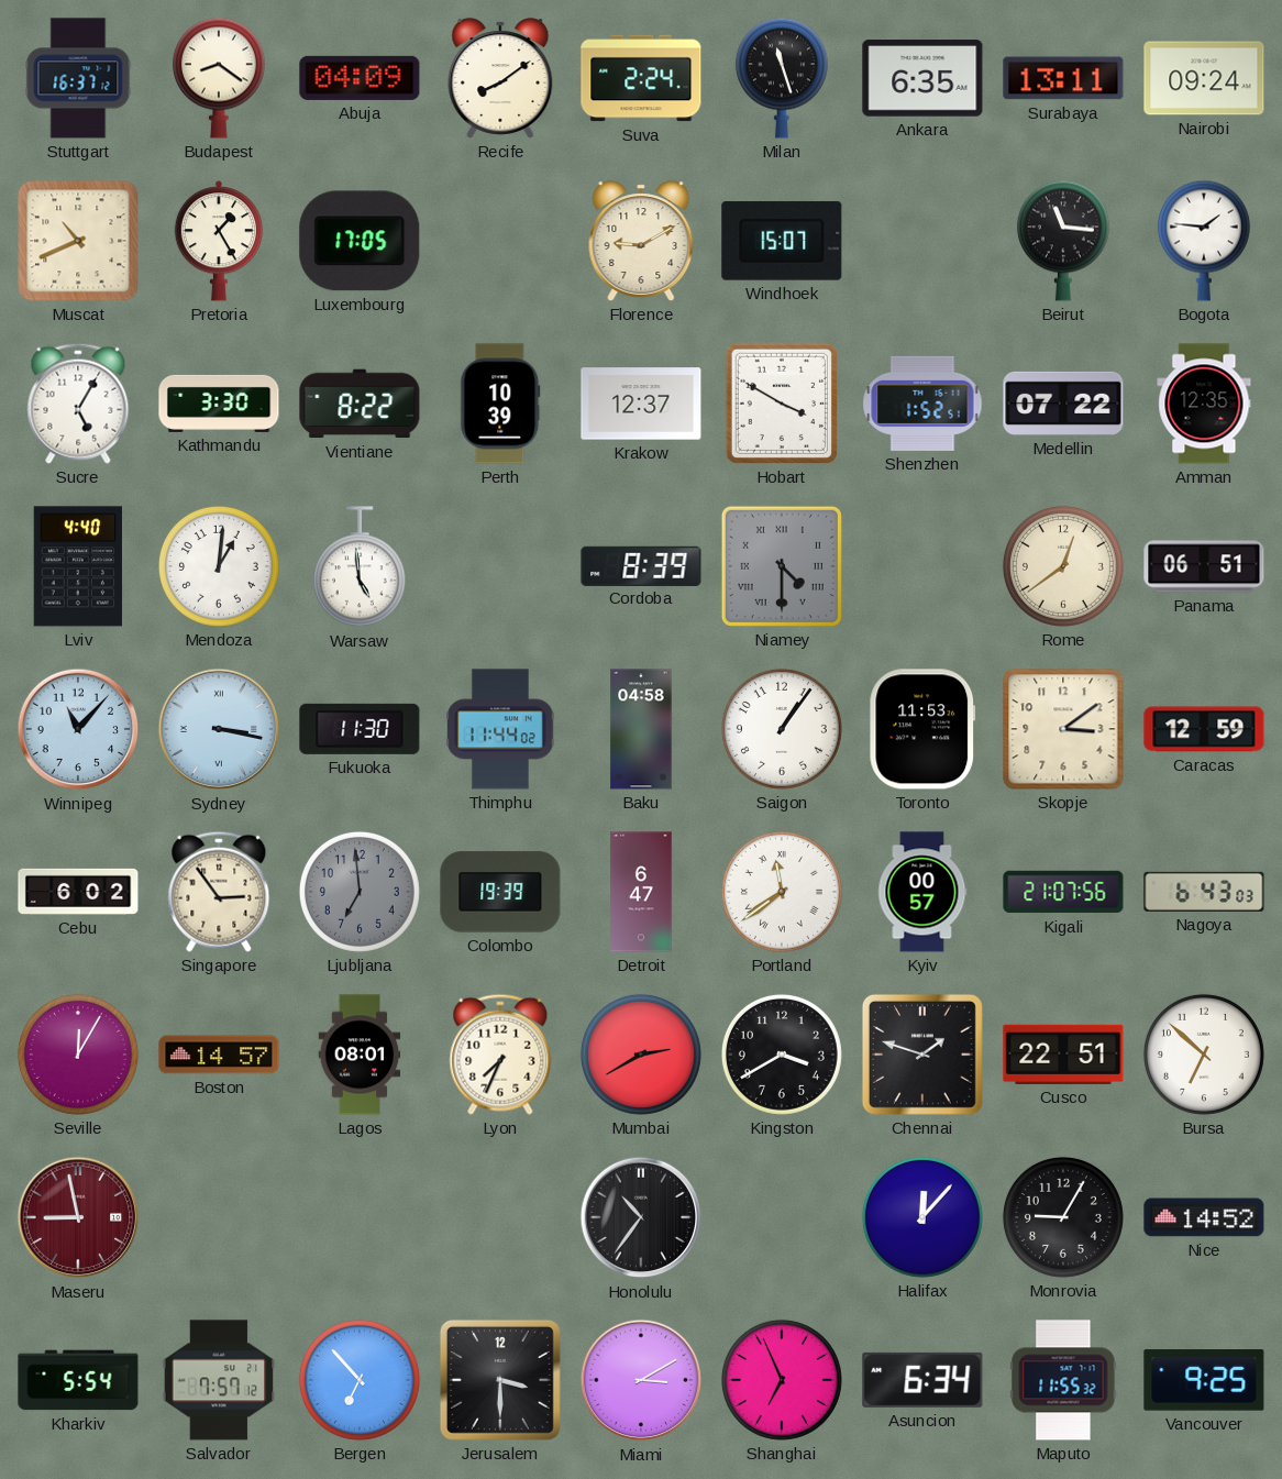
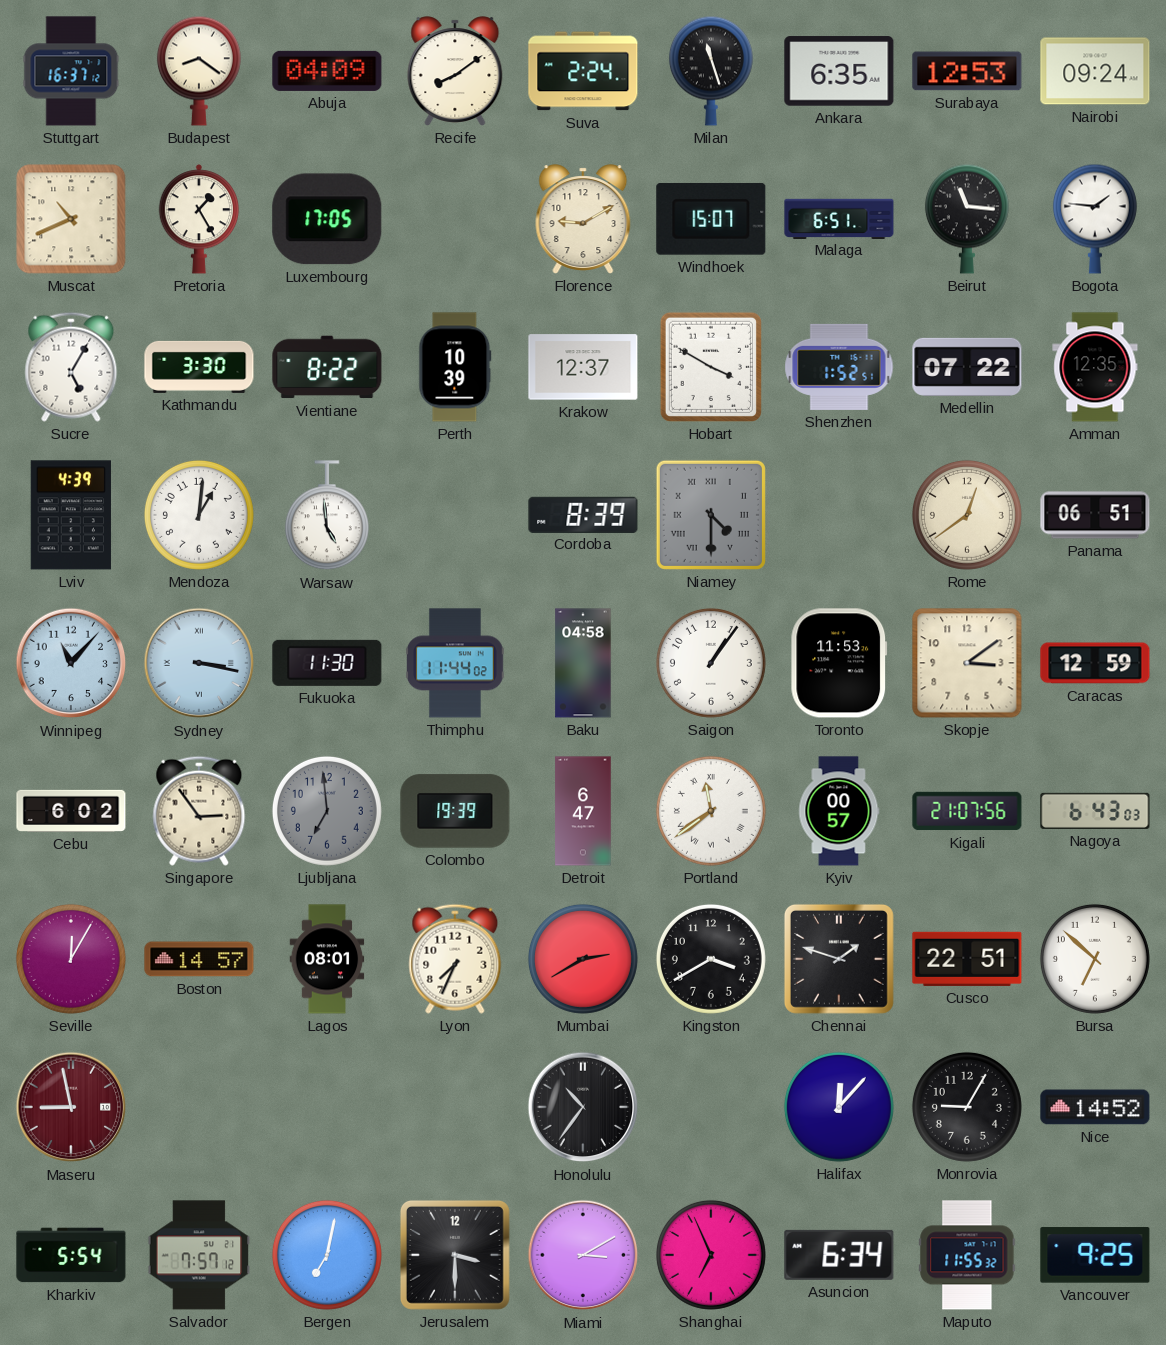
Surabaya: 13:11 -> 12:53
Malaga: none -> 6:51
Lviv: 4:40 -> 4:39
Bergen: 6:53 -> 7:02
